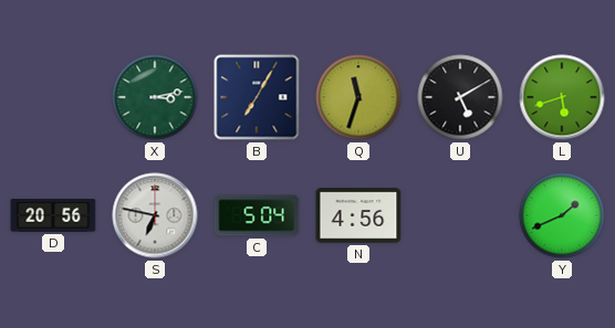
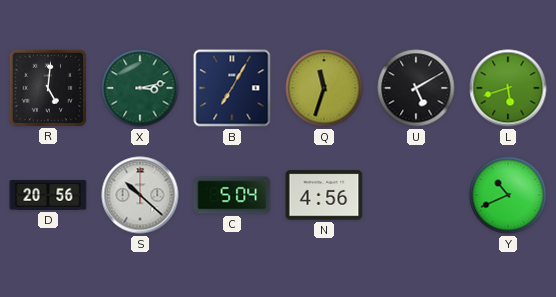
R: none -> 5:01
S: 6:47 -> 10:22
Y: 1:41 -> 10:41
